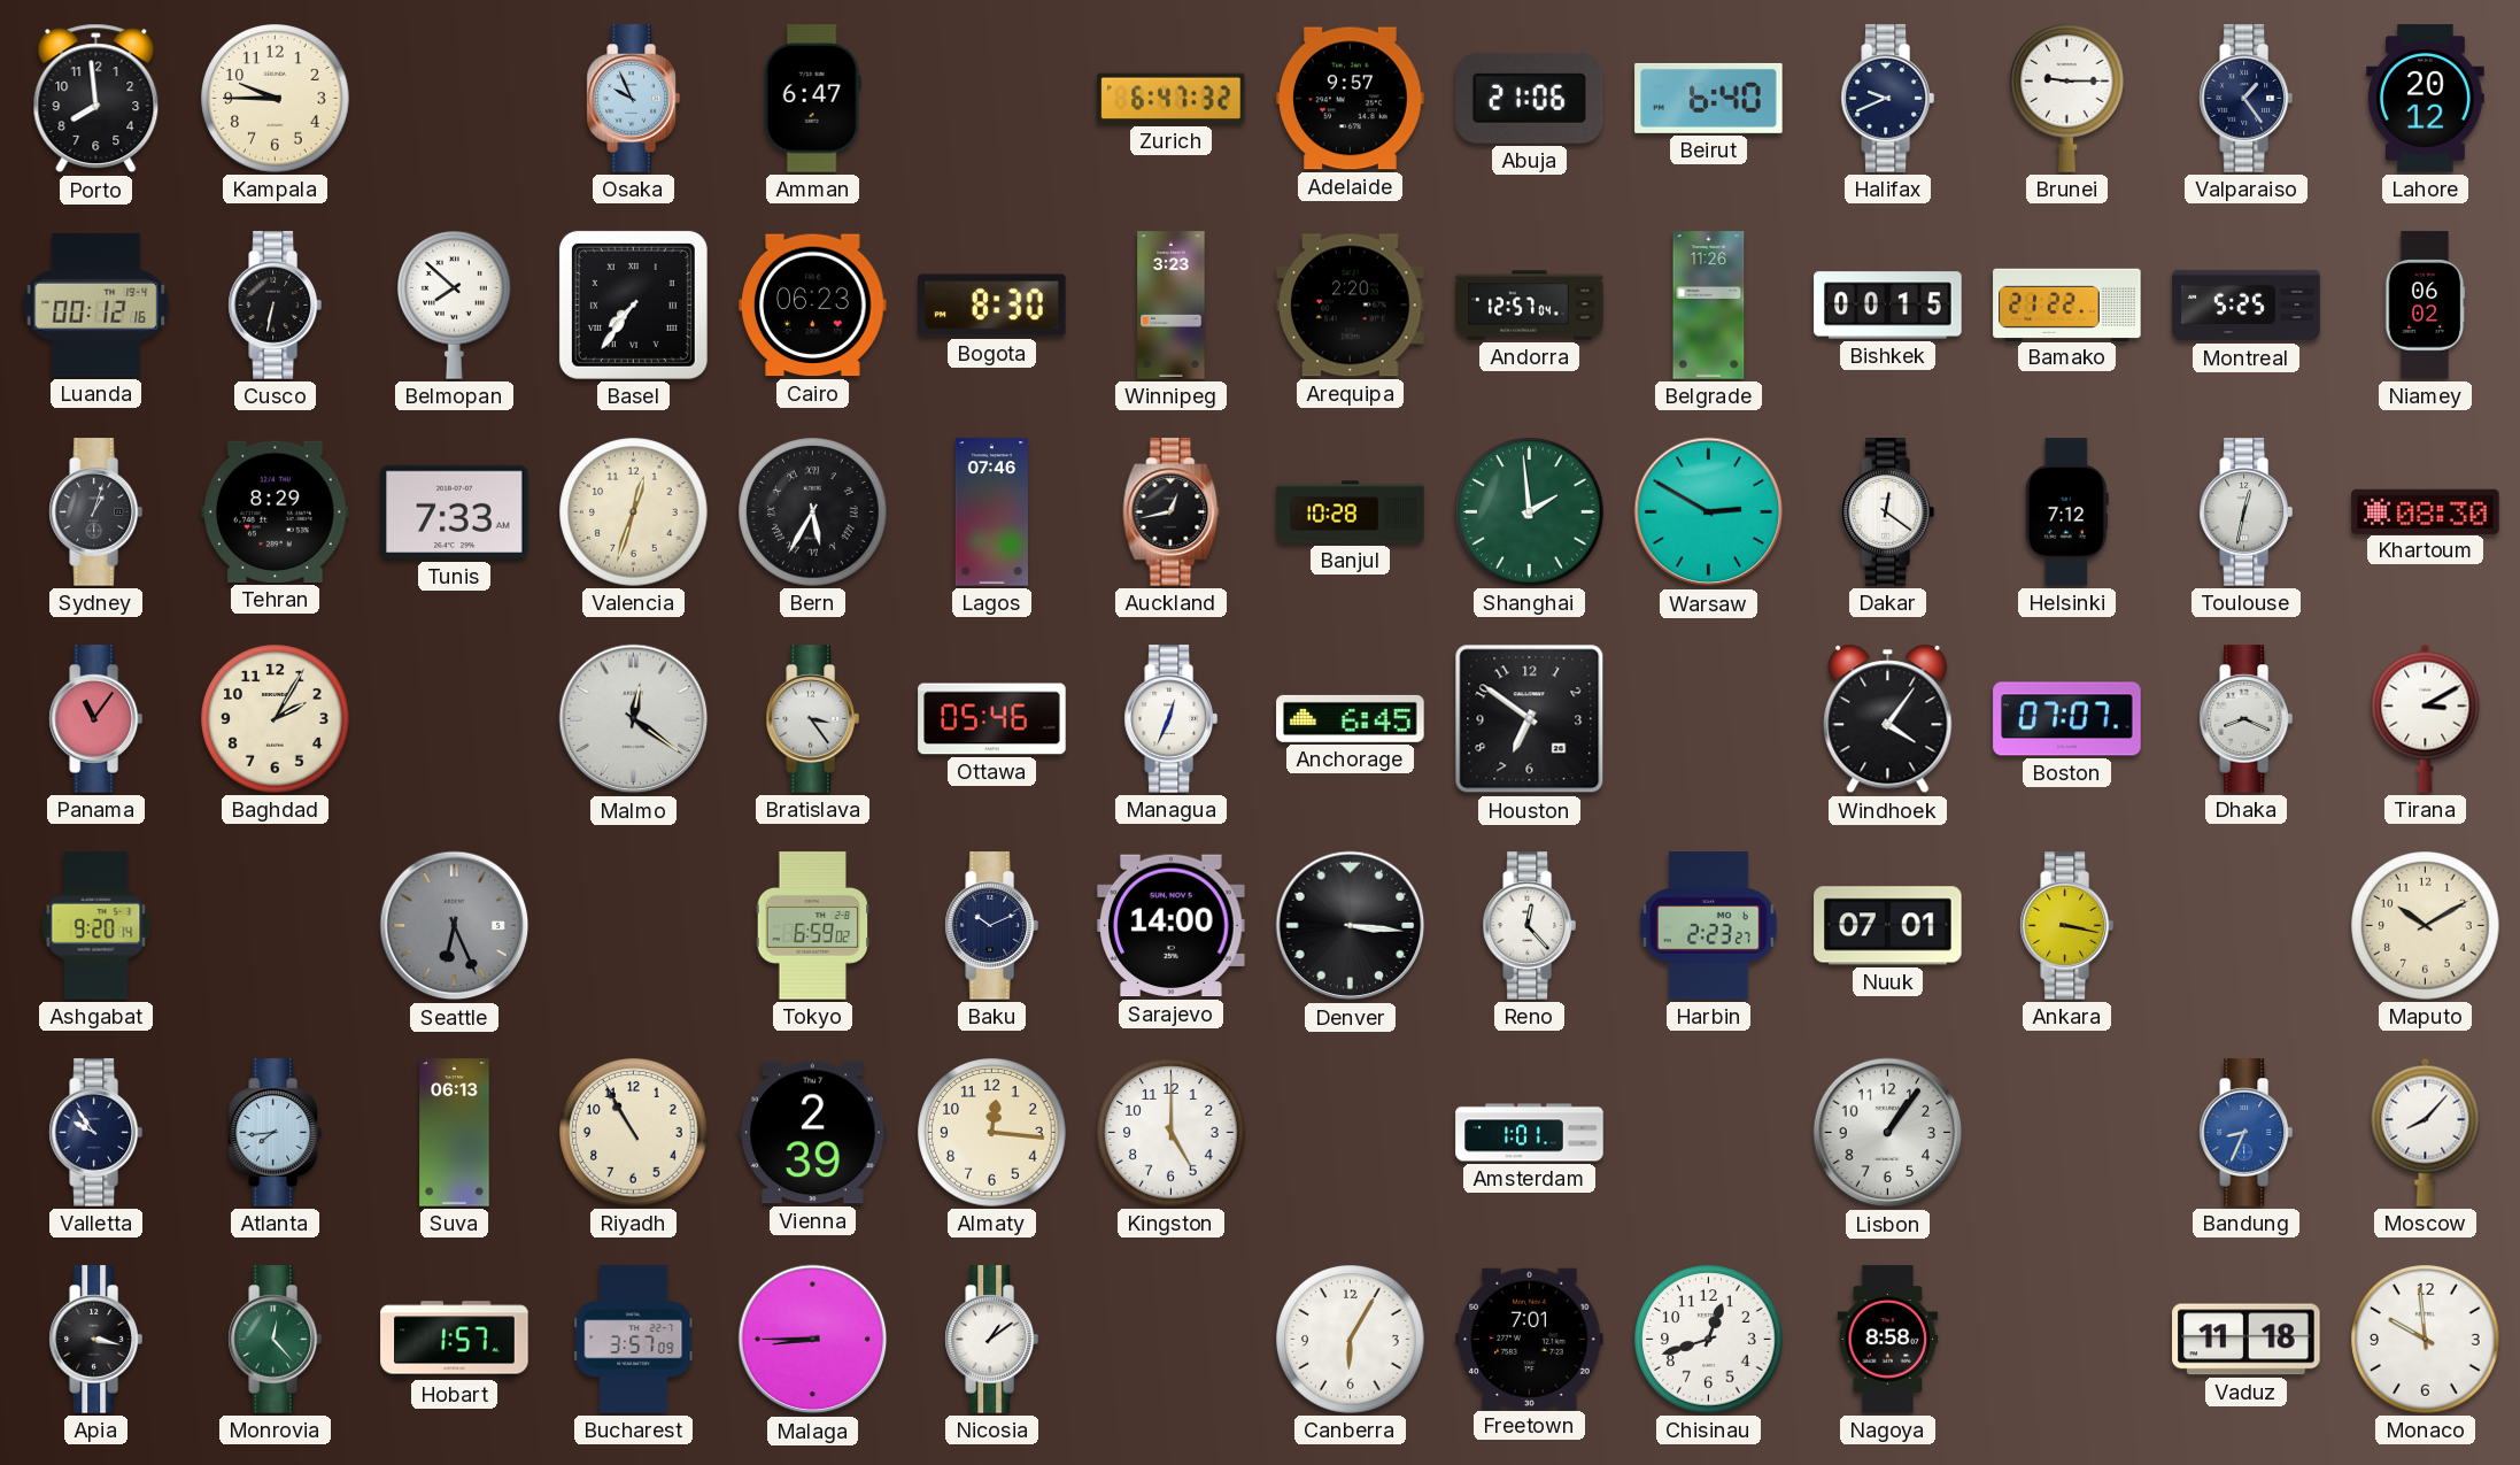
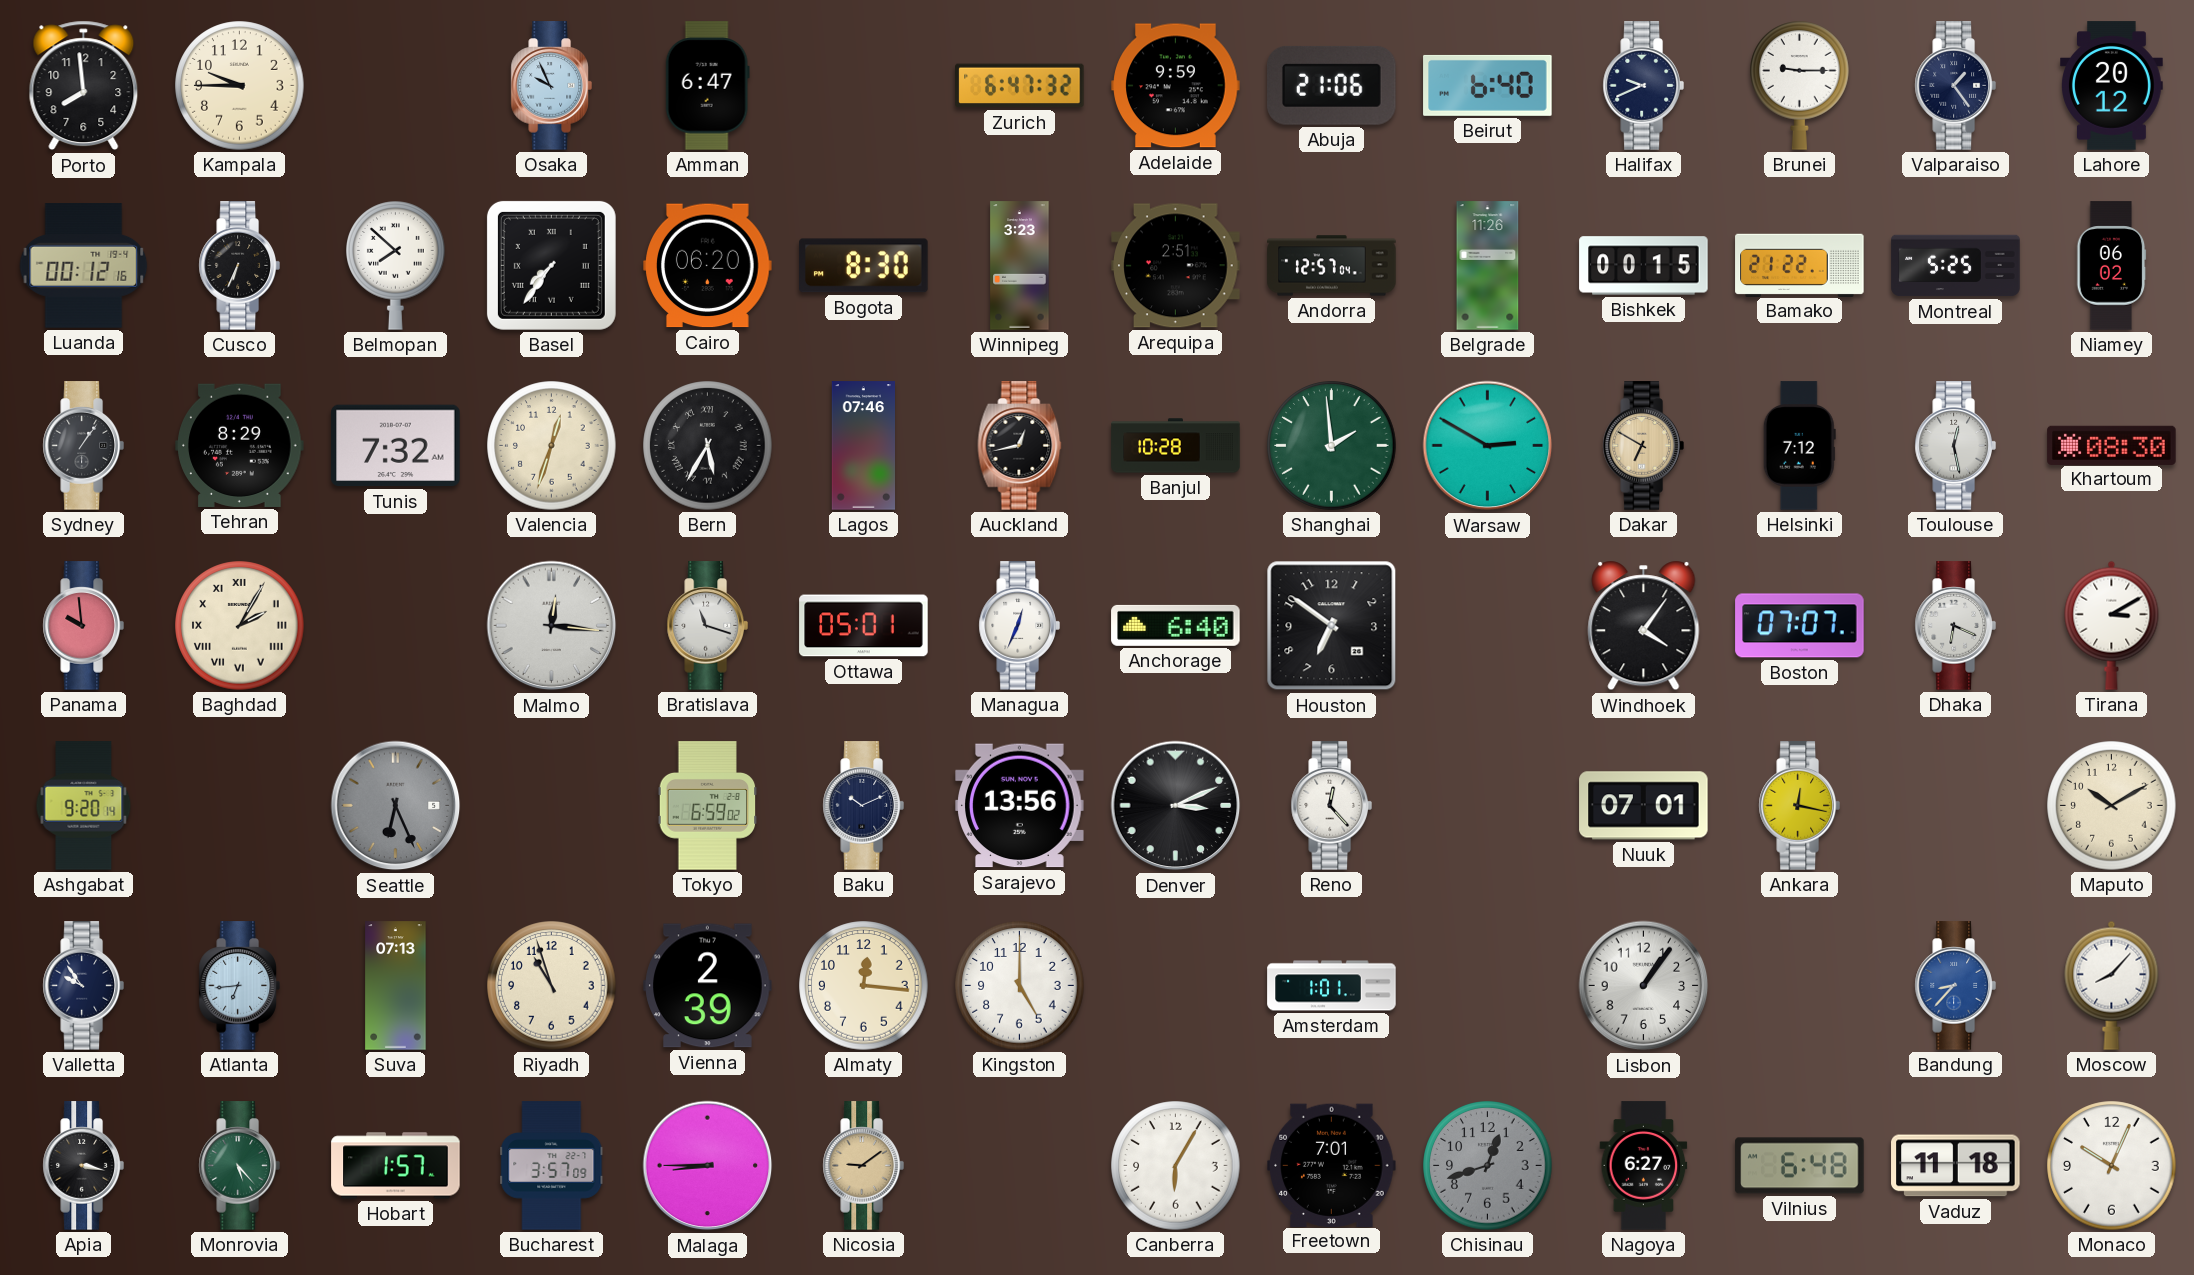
Adelaide: 9:57 -> 9:59
Cusco: 6:32 -> 6:34
Cairo: 06:23 -> 06:20
Arequipa: 2:20 -> 2:51
Sydney: 1:03 -> 1:06
Tunis: 7:33 -> 7:32
Dakar: 12:21 -> 6:50
Dakar dial: white -> champagne
Toulouse: 12:32 -> 12:28
Panama: 11:06 -> 9:59
Baghdad numerals: Arabic -> Roman
Malmo: 12:21 -> 12:16
Bratislava: 3:24 -> 11:18
Ottawa: 05:46 -> 05:01
Anchorage: 6:45 -> 6:40
Dhaka: 8:19 -> 6:19
Sarajevo: 14:00 -> 13:56
Denver: 3:16 -> 3:11
Harbin: 2:23 -> none
Ankara: 3:17 -> 12:17
Atlanta: 7:44 -> 6:44
Suva: 06:13 -> 07:13
Riyadh: 10:55 -> 10:57
Bandung: 8:34 -> 8:37
Monrovia: 12:23 -> 5:23
Nicosia: 1:09 -> 9:09
Nicosia dial: white -> champagne
Chisinau dial: white -> grey
Nagoya: 8:58 -> 6:27
Vilnius: none -> 6:48
Monaco: 9:59 -> 10:04
